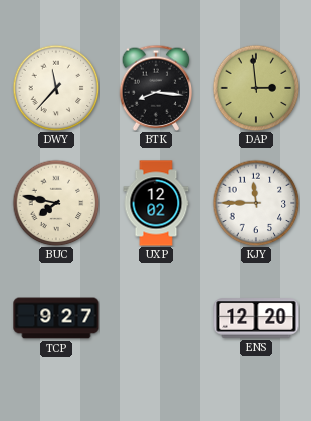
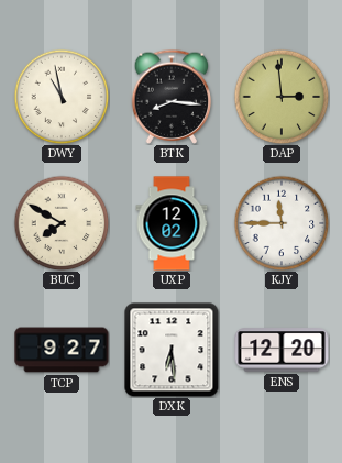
DWY: 11:37 -> 10:58
BUC: 7:47 -> 7:50
DXK: none -> 6:29
